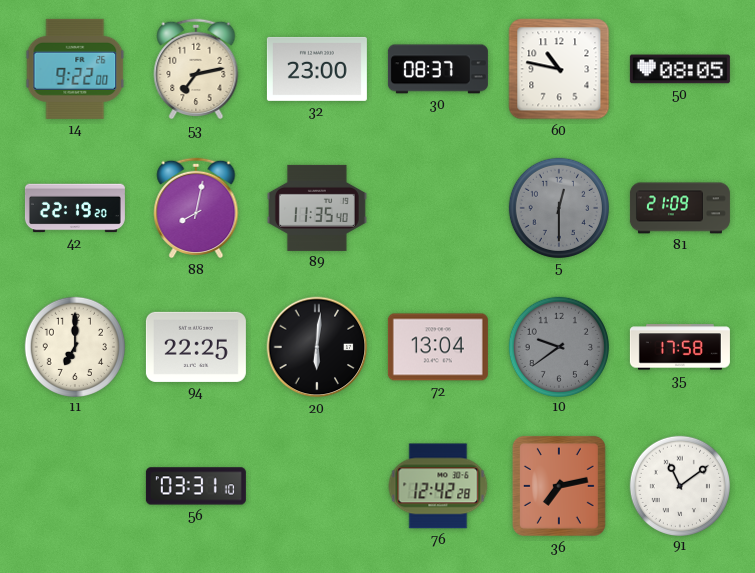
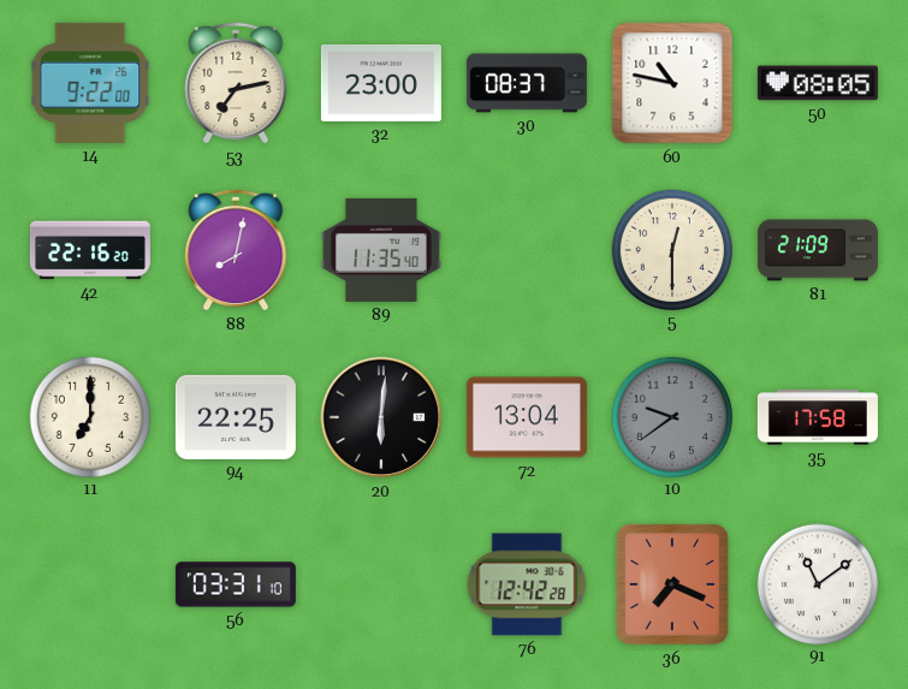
42: 22:19 -> 22:16
5 dial: grey -> cream
36: 7:13 -> 7:19
